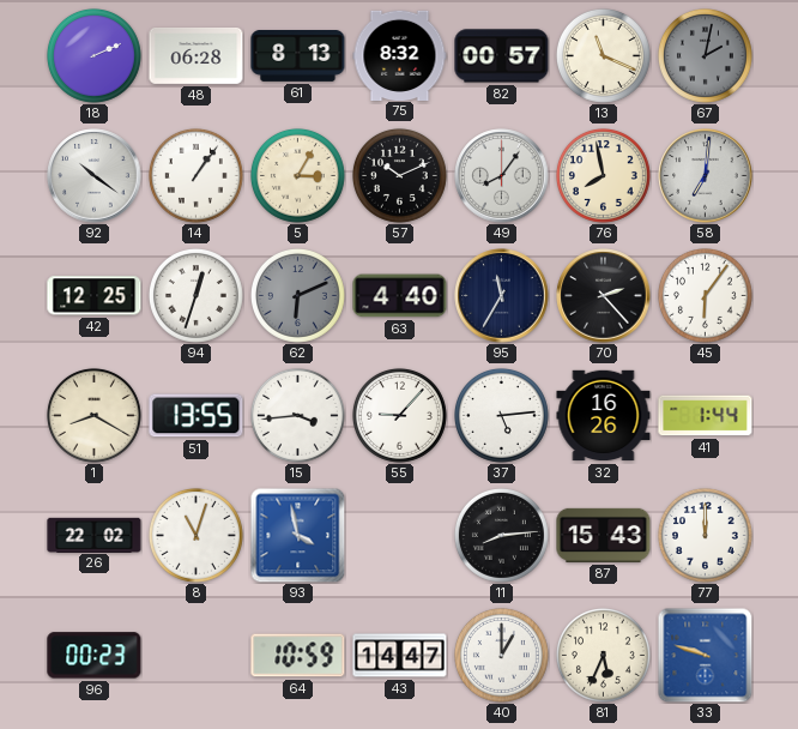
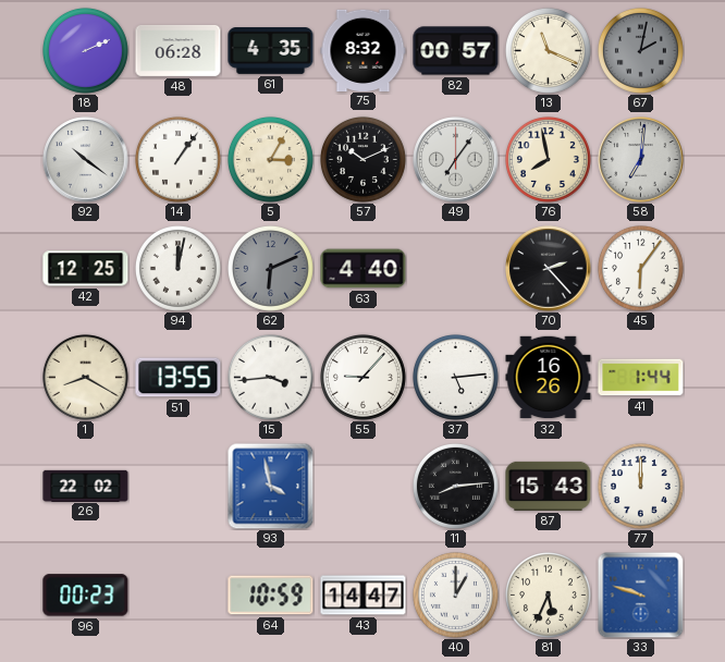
61: 8:13 -> 4:35
49: 8:06 -> 7:06
94: 12:33 -> 12:02
95: 11:35 -> none
8: 11:03 -> none
